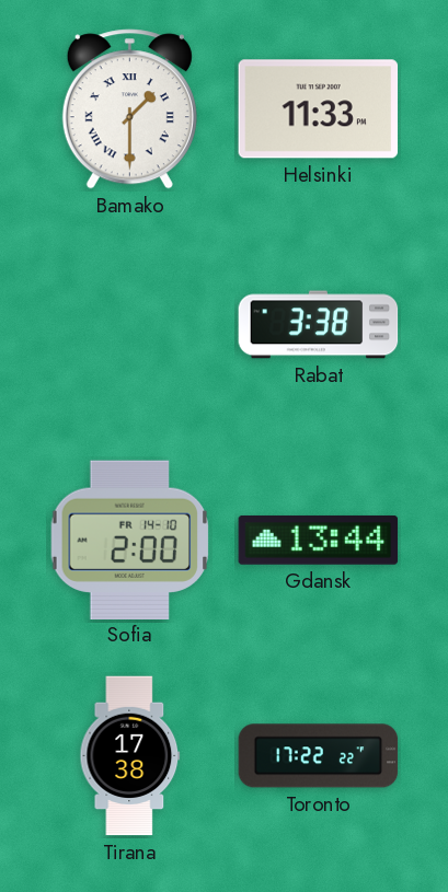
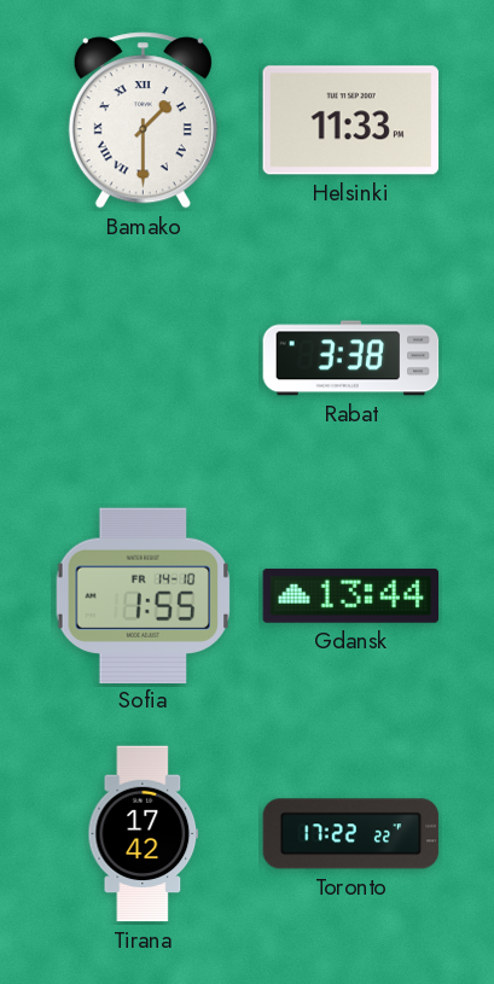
Sofia: 2:00 -> 1:55
Tirana: 17:38 -> 17:42
